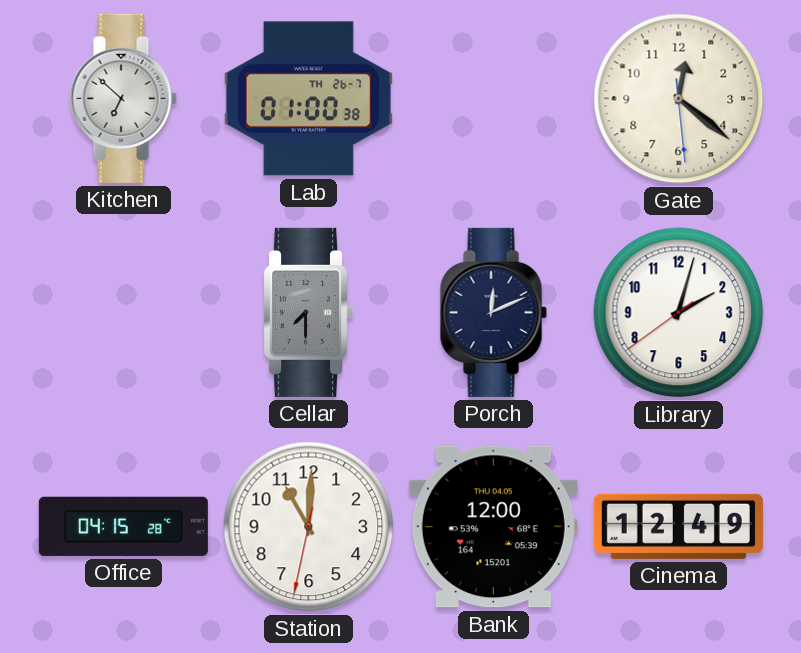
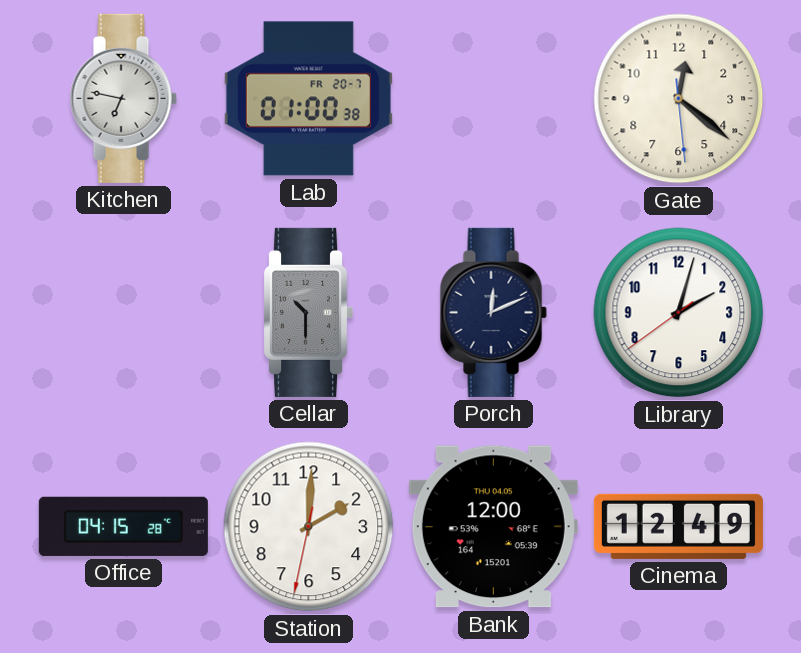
Kitchen: 6:52 -> 6:47
Lab date: TH 26-7 -> FR 20-7
Cellar: 7:30 -> 10:30
Station: 11:00 -> 2:00
